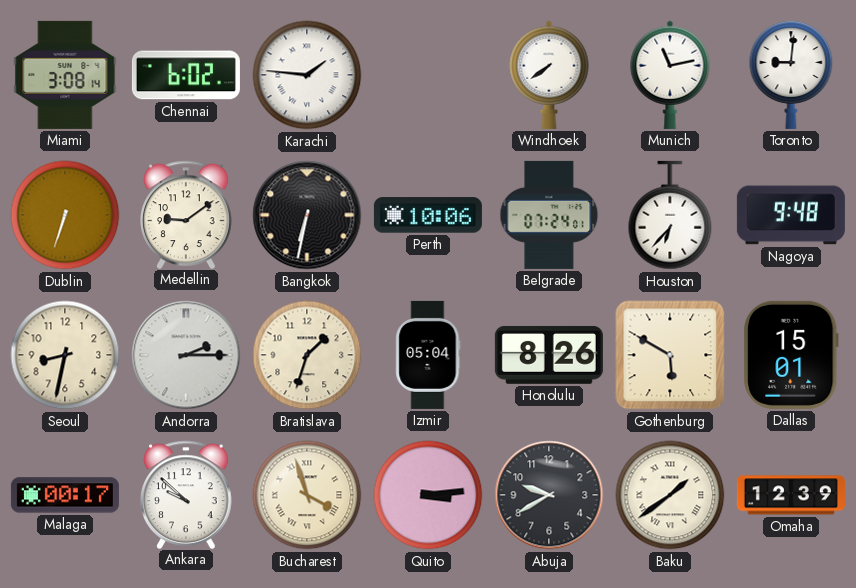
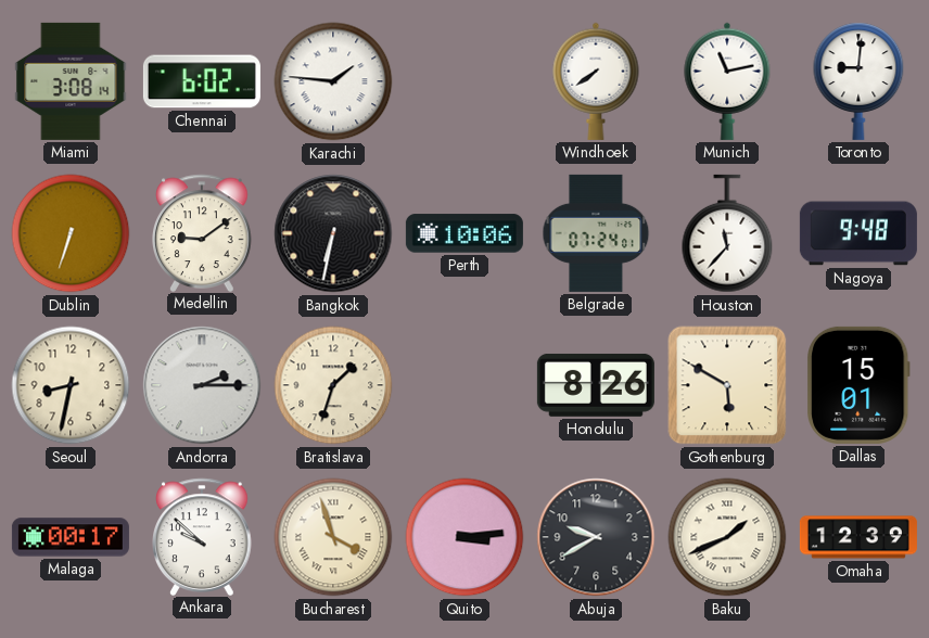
Houston: 6:37 -> 11:37
Izmir: 05:04 -> none
Baku: 1:39 -> 1:41
